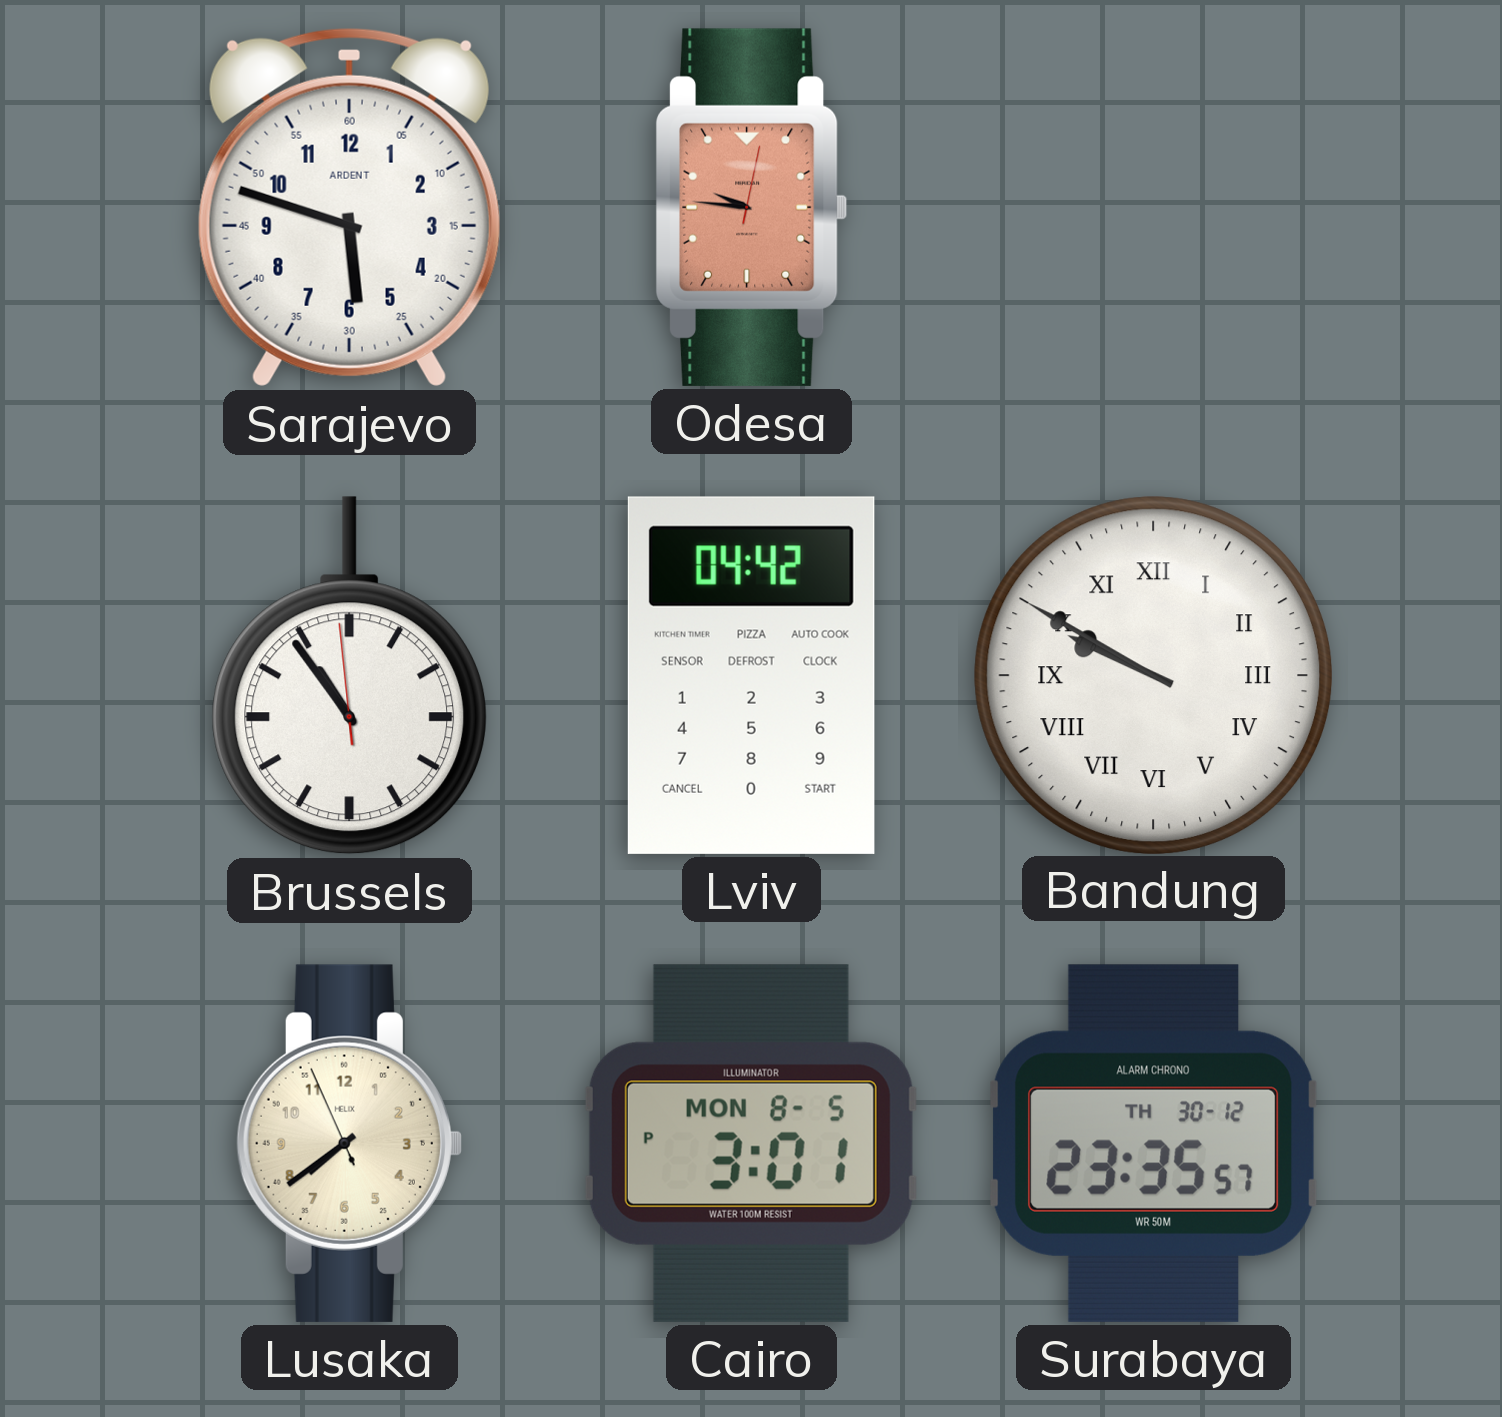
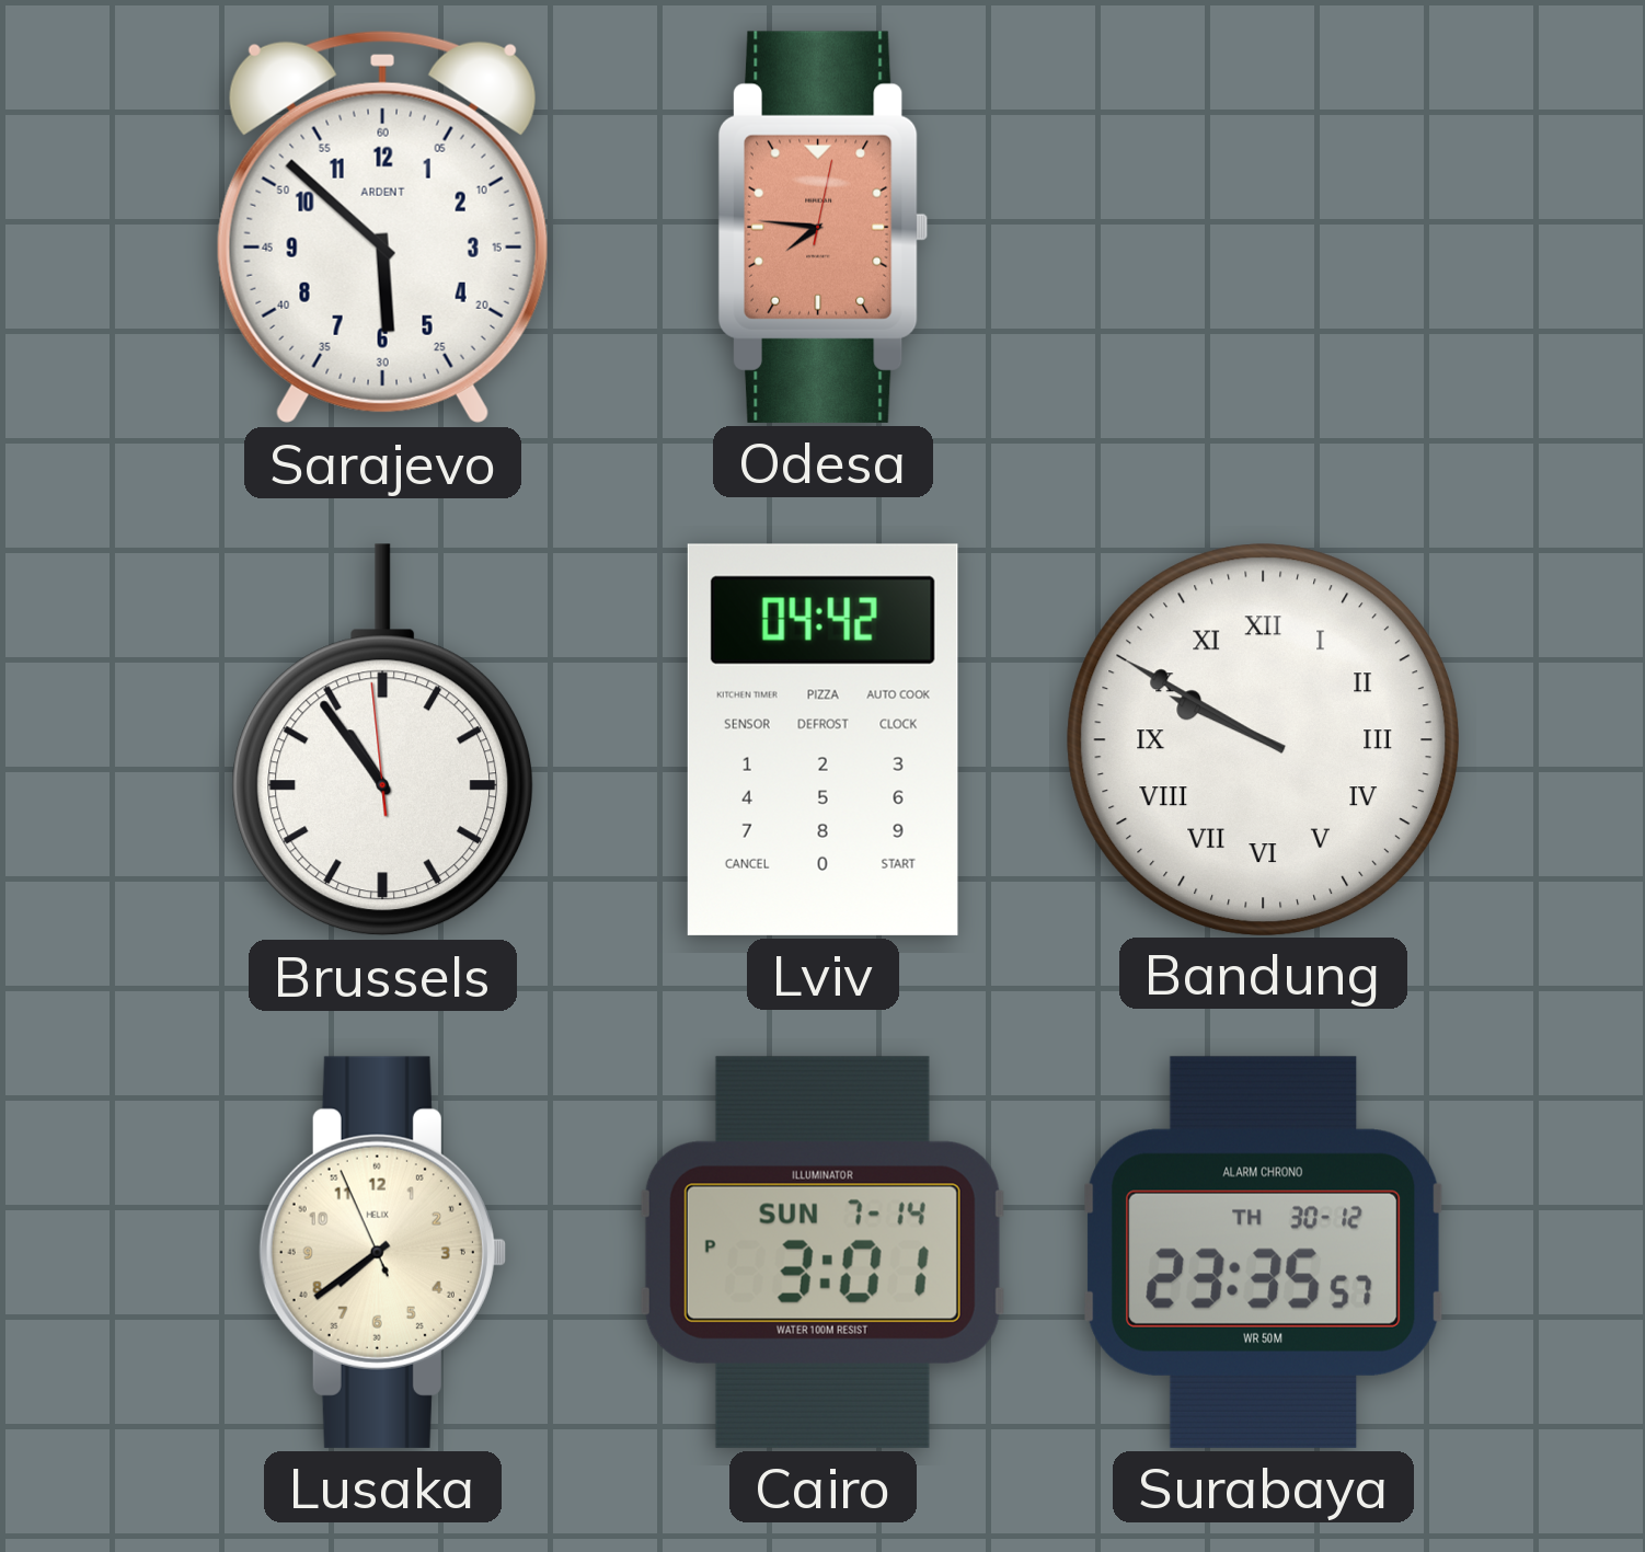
Sarajevo: 5:48 -> 5:52
Odesa: 9:46 -> 7:46
Cairo date: MON 8-5 -> SUN 7-14
